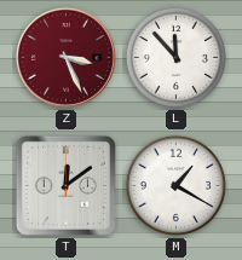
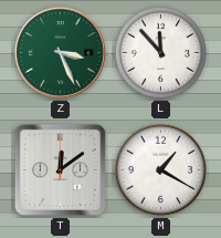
Z dial: burgundy -> green
